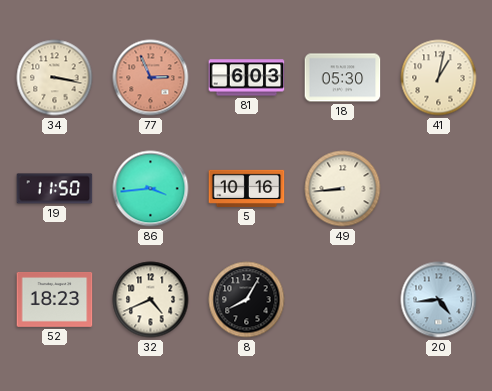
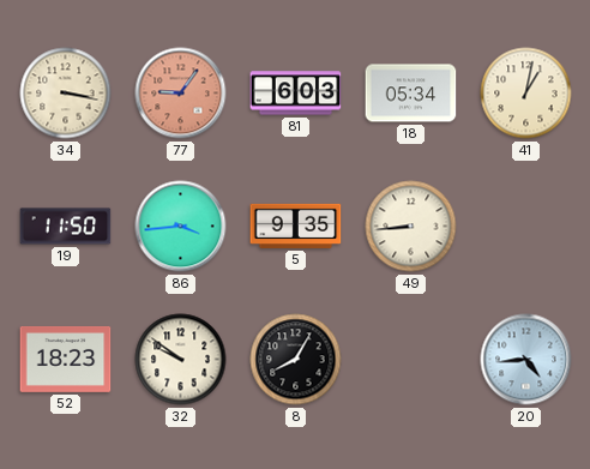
77: 2:56 -> 9:06
18: 05:30 -> 05:34
5: 10:16 -> 9:35
32: 4:41 -> 9:51
